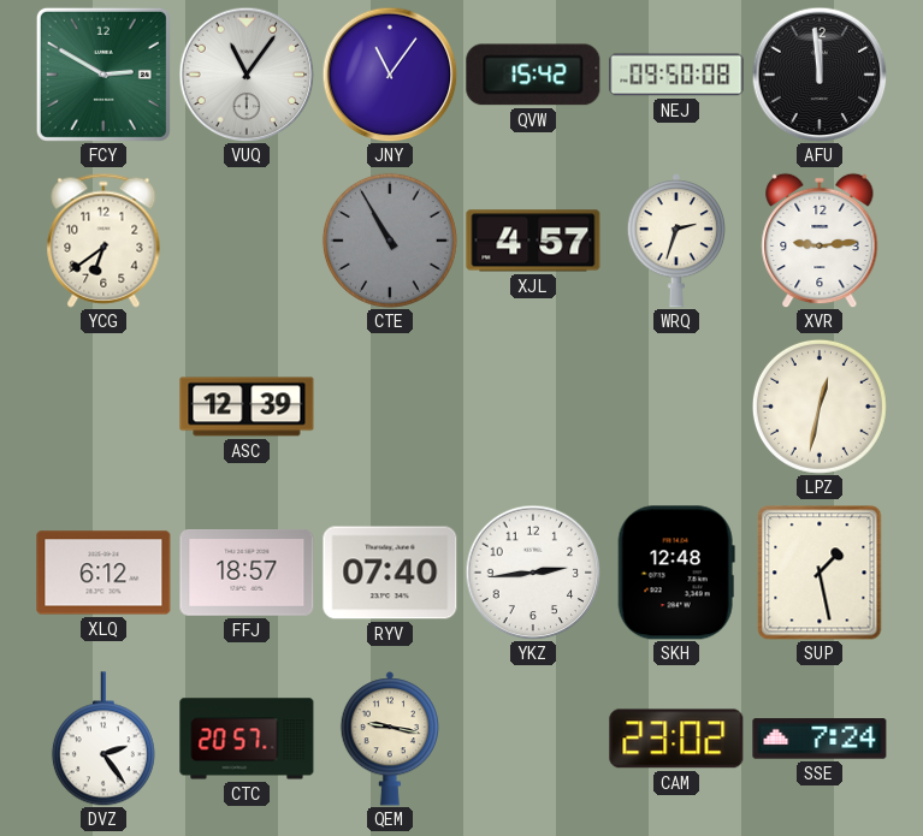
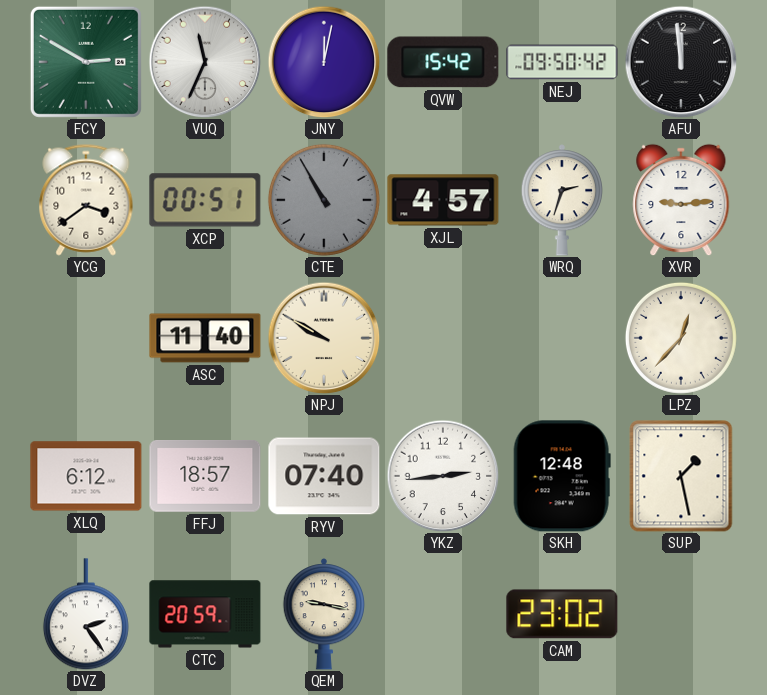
VUQ: 11:06 -> 11:34
JNY: 11:06 -> 12:02
NEJ: 09:50:08 -> 09:50:42
YCG: 6:39 -> 3:39
XCP: none -> 00:51
ASC: 12:39 -> 11:40
NPJ: none -> 9:50
LPZ: 12:32 -> 12:37
CTC: 20:57 -> 20:59
SSE: 7:24 -> none
